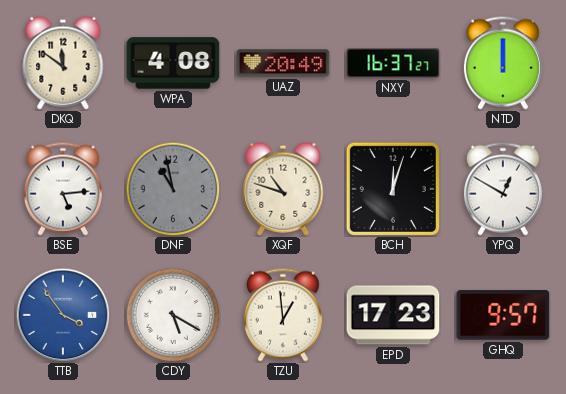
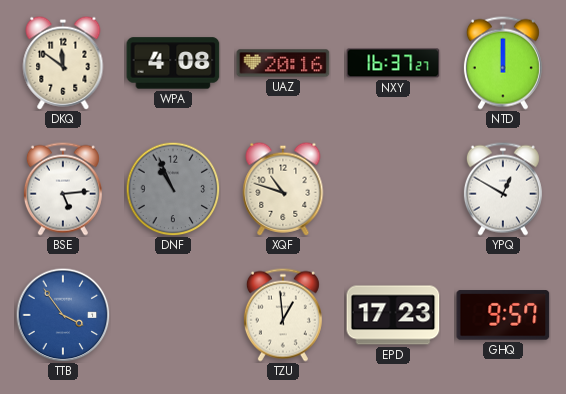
UAZ: 20:49 -> 20:16
DNF: 10:58 -> 10:56
BCH: 12:03 -> none
CDY: 5:20 -> none
